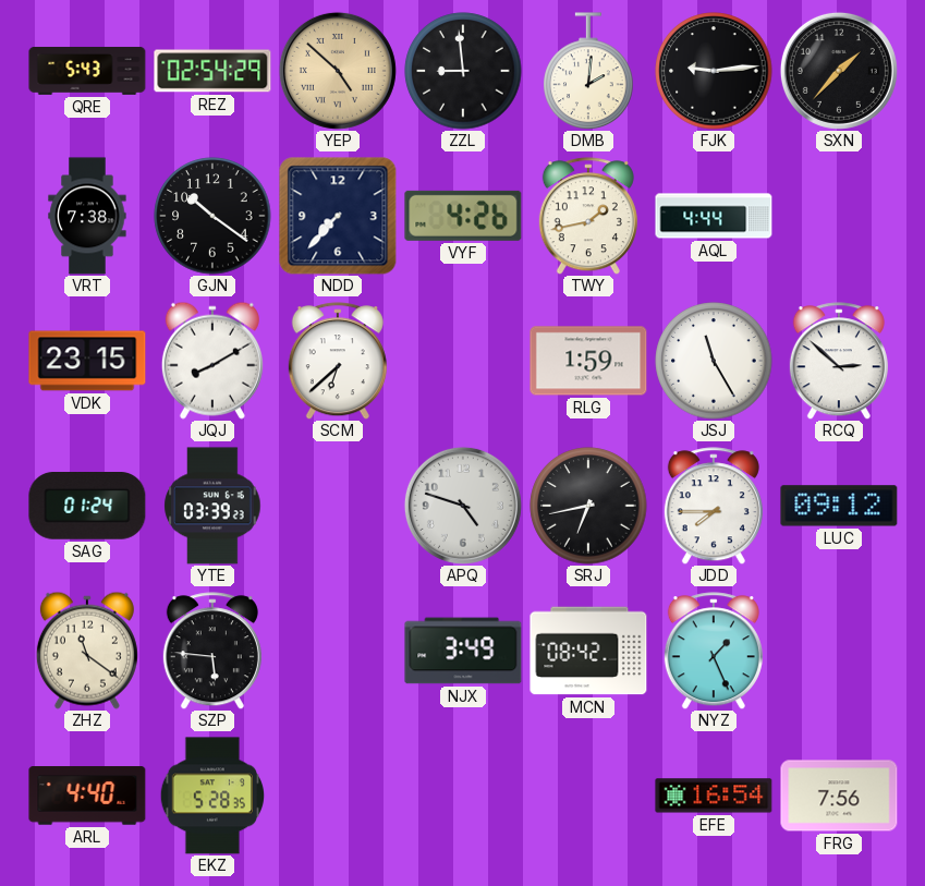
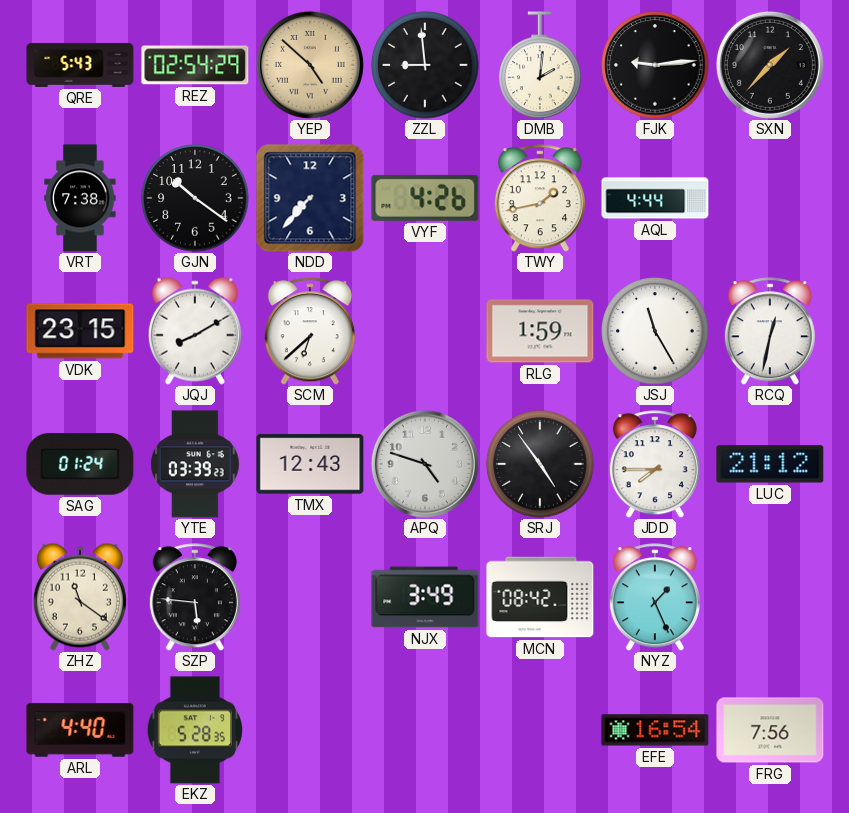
RCQ: 2:52 -> 12:32
TMX: none -> 12:43
SRJ: 6:43 -> 4:54
LUC: 09:12 -> 21:12
